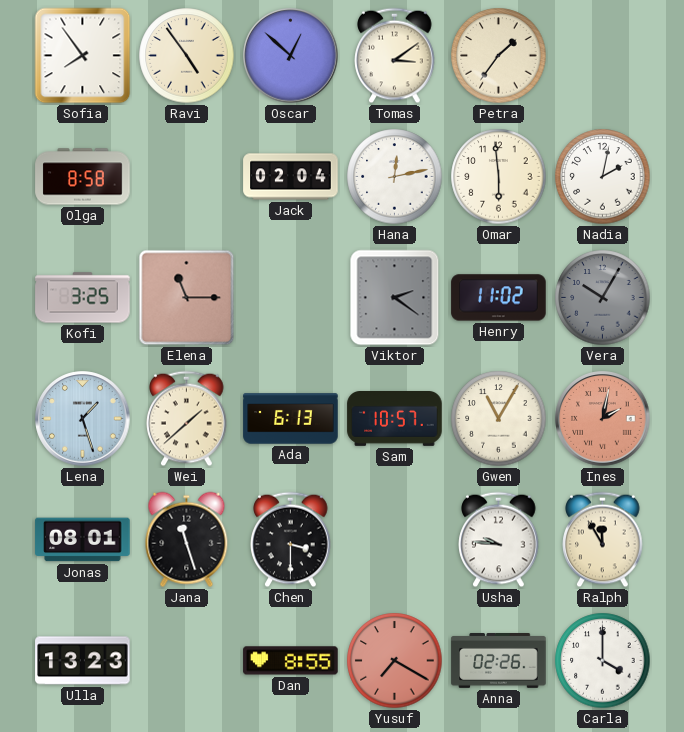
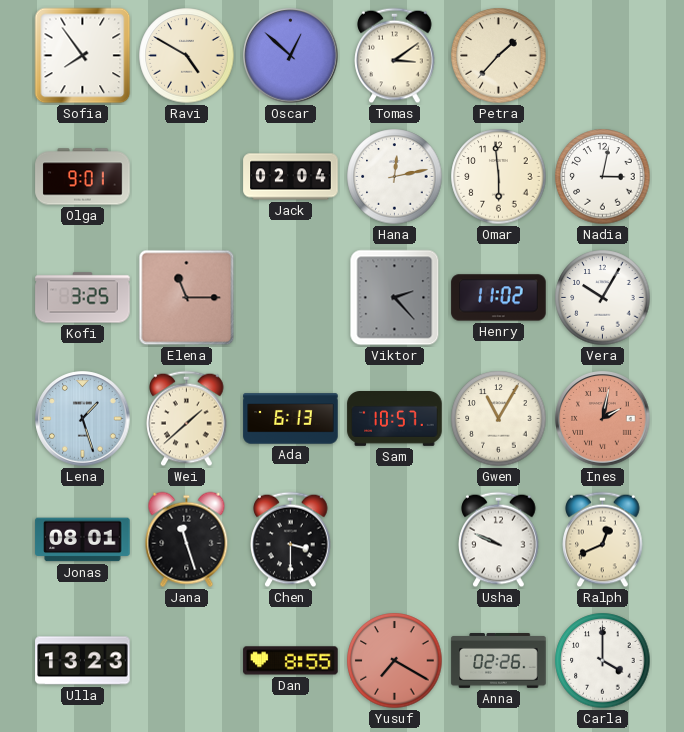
Ravi: 4:54 -> 4:50
Petra: 1:36 -> 1:37
Olga: 8:58 -> 9:01
Nadia: 2:02 -> 3:02
Viktor: 2:21 -> 2:23
Vera dial: grey -> white
Usha: 9:46 -> 9:49
Ralph: 11:55 -> 12:41
